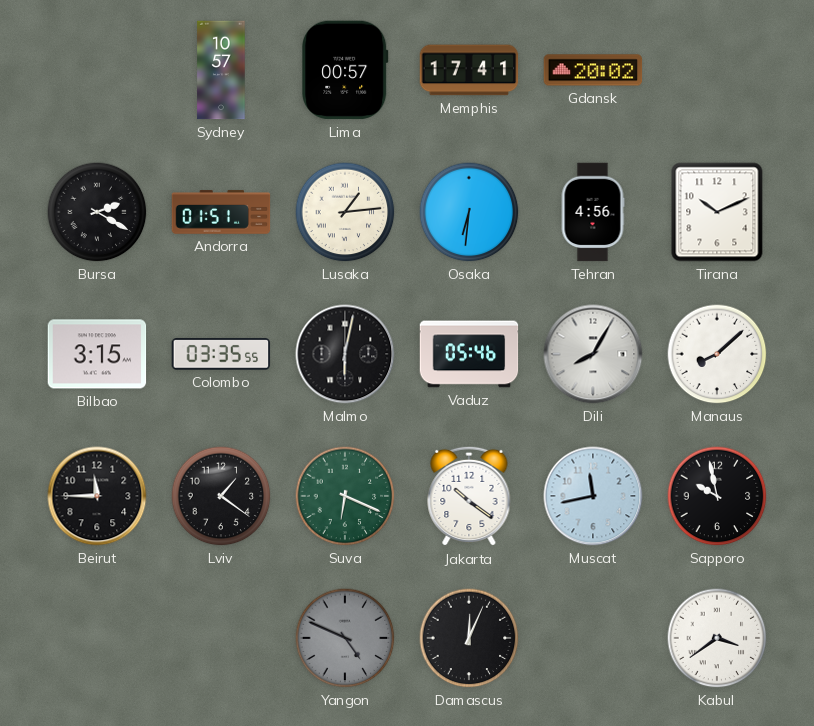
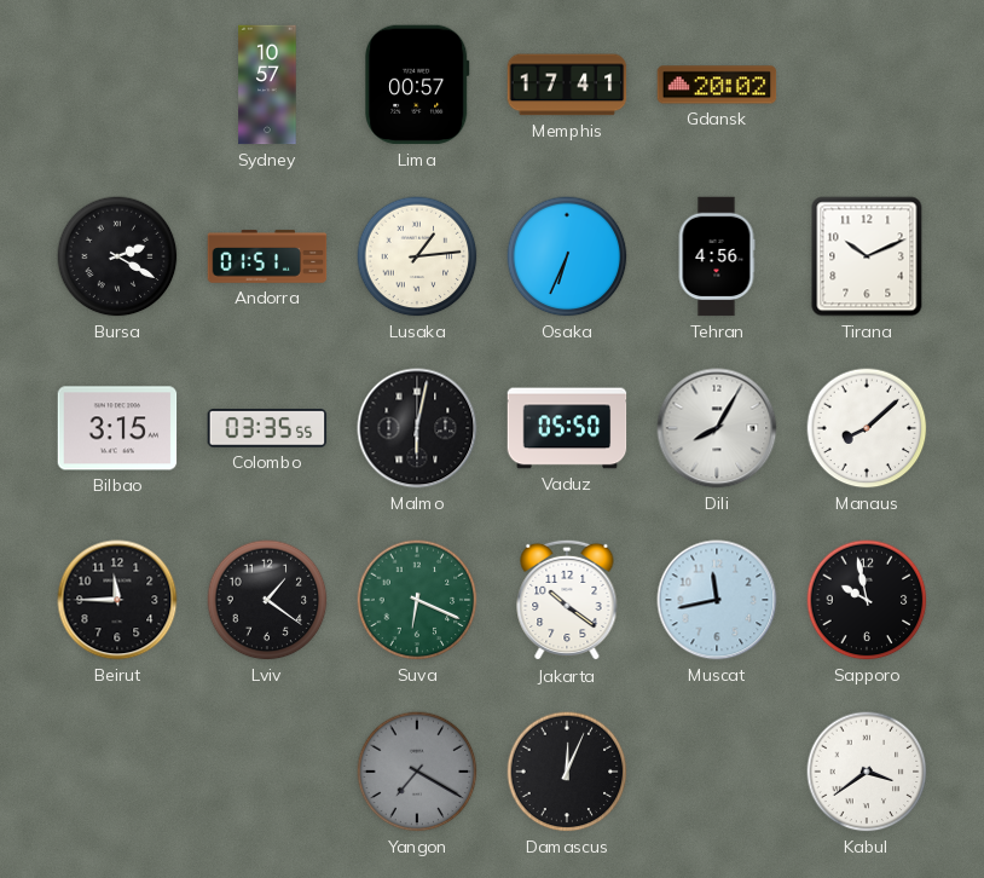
Osaka: 6:31 -> 6:34
Vaduz: 05:46 -> 05:50
Yangon: 4:49 -> 7:20
